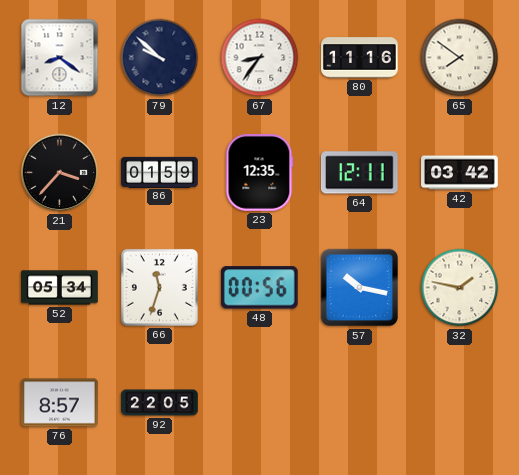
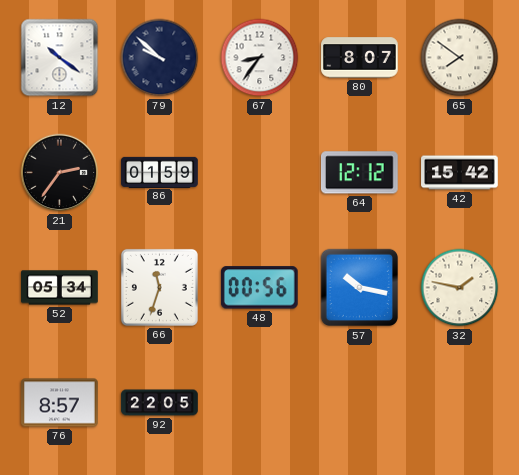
12: 8:21 -> 10:21
80: 11:16 -> 8:07
21: 3:37 -> 2:36
23: 12:35 -> none
64: 12:11 -> 12:12
42: 03:42 -> 15:42
